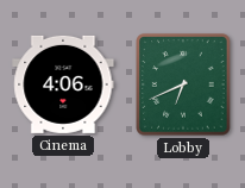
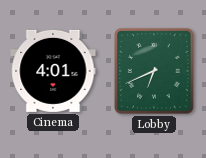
Cinema: 4:06 -> 4:01
